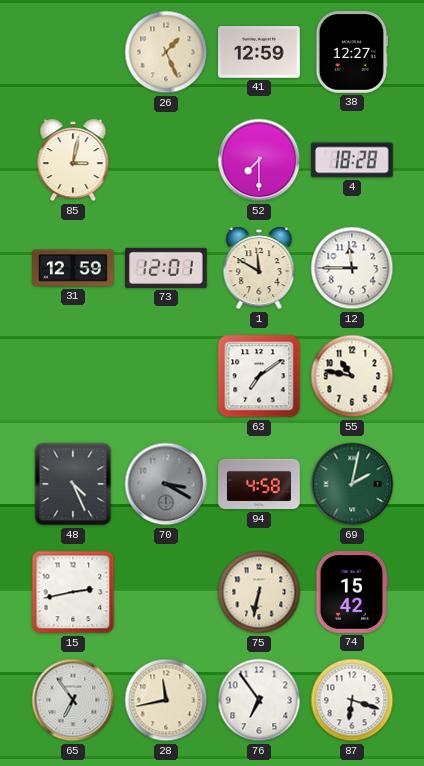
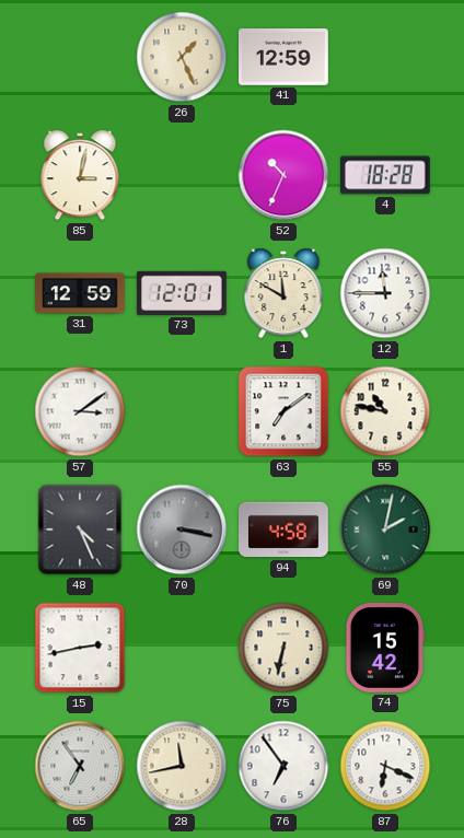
38: 12:27 -> none
52: 7:30 -> 10:34
57: none -> 3:09
70: 3:20 -> 3:17
87: 6:18 -> 6:19
